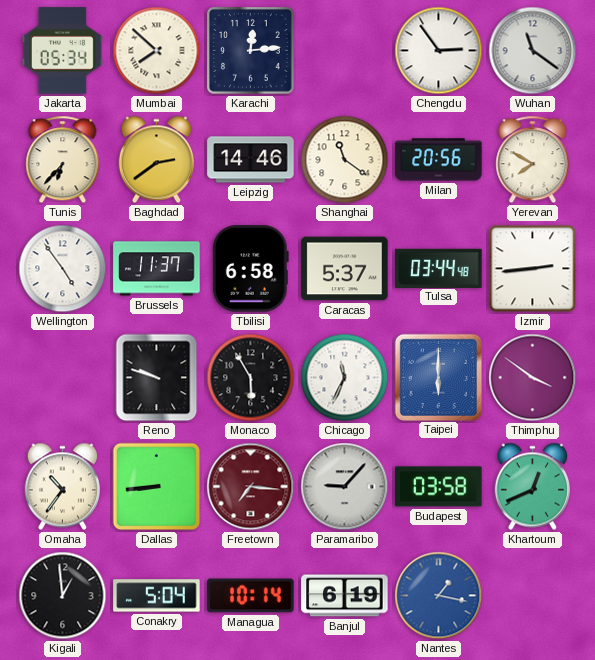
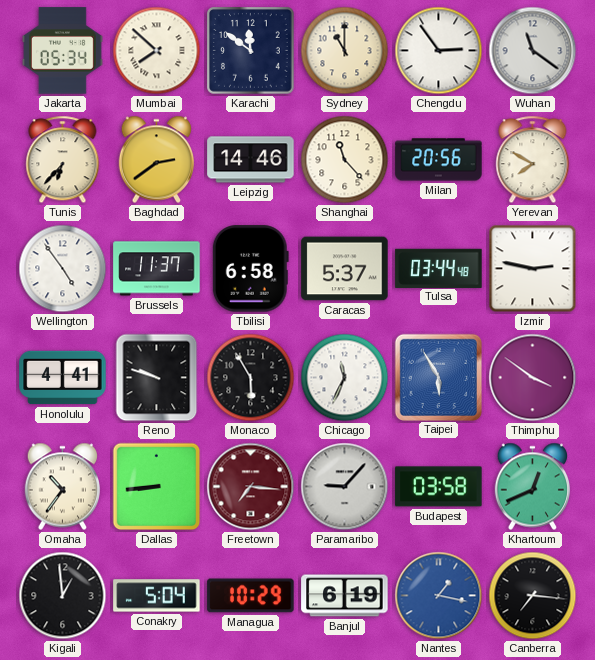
Karachi: 12:14 -> 11:51
Sydney: none -> 11:00
Shanghai: 11:21 -> 11:23
Izmir: 2:44 -> 2:47
Honolulu: none -> 4:41
Taipei: 6:00 -> 5:55
Managua: 10:14 -> 10:29
Canberra: none -> 7:16
